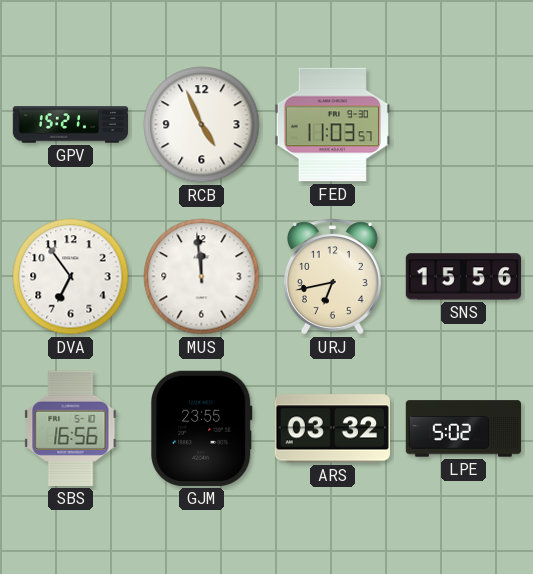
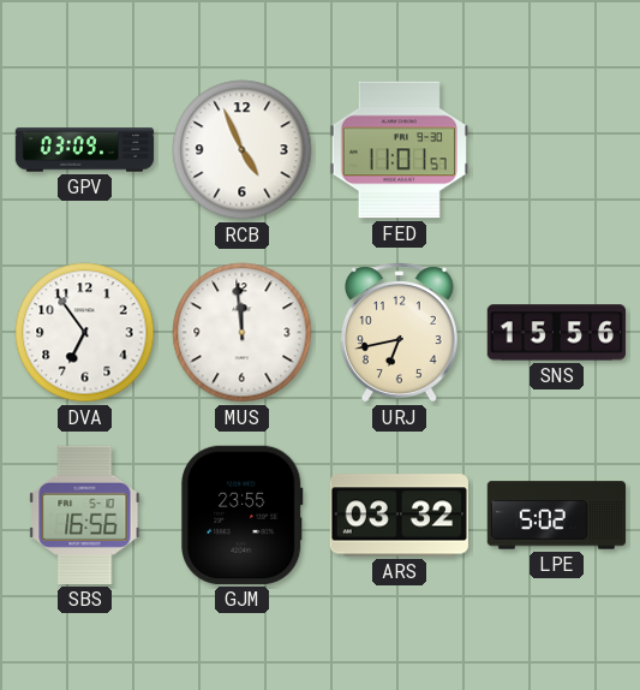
GPV: 15:21 -> 03:09
FED: 11:03 -> 11:01
